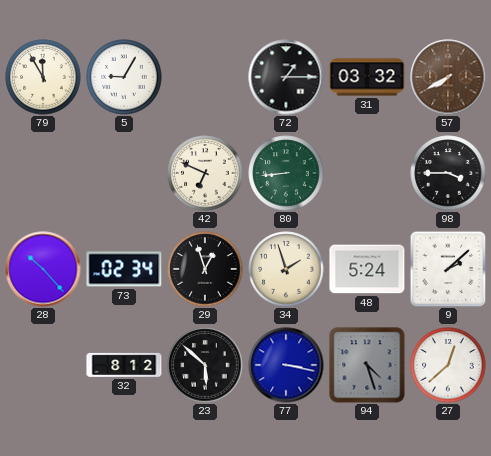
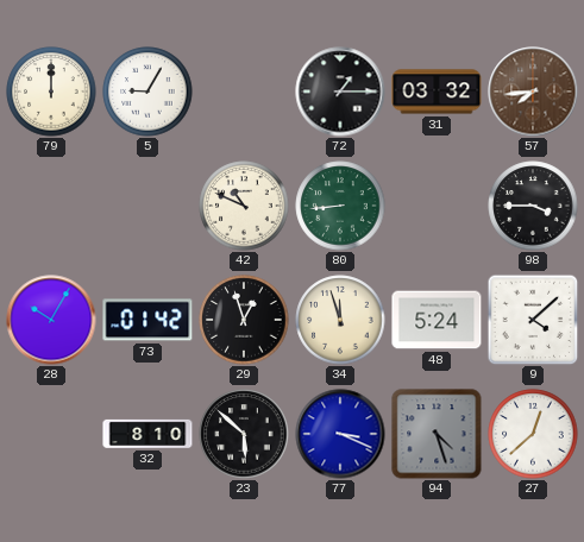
79: 11:55 -> 12:00
57: 7:40 -> 7:44
42: 6:49 -> 10:49
28: 10:23 -> 10:05
73: 02:34 -> 01:42
34: 1:57 -> 11:57
9: 2:08 -> 4:08
32: 8:12 -> 8:10
77: 3:17 -> 3:19
